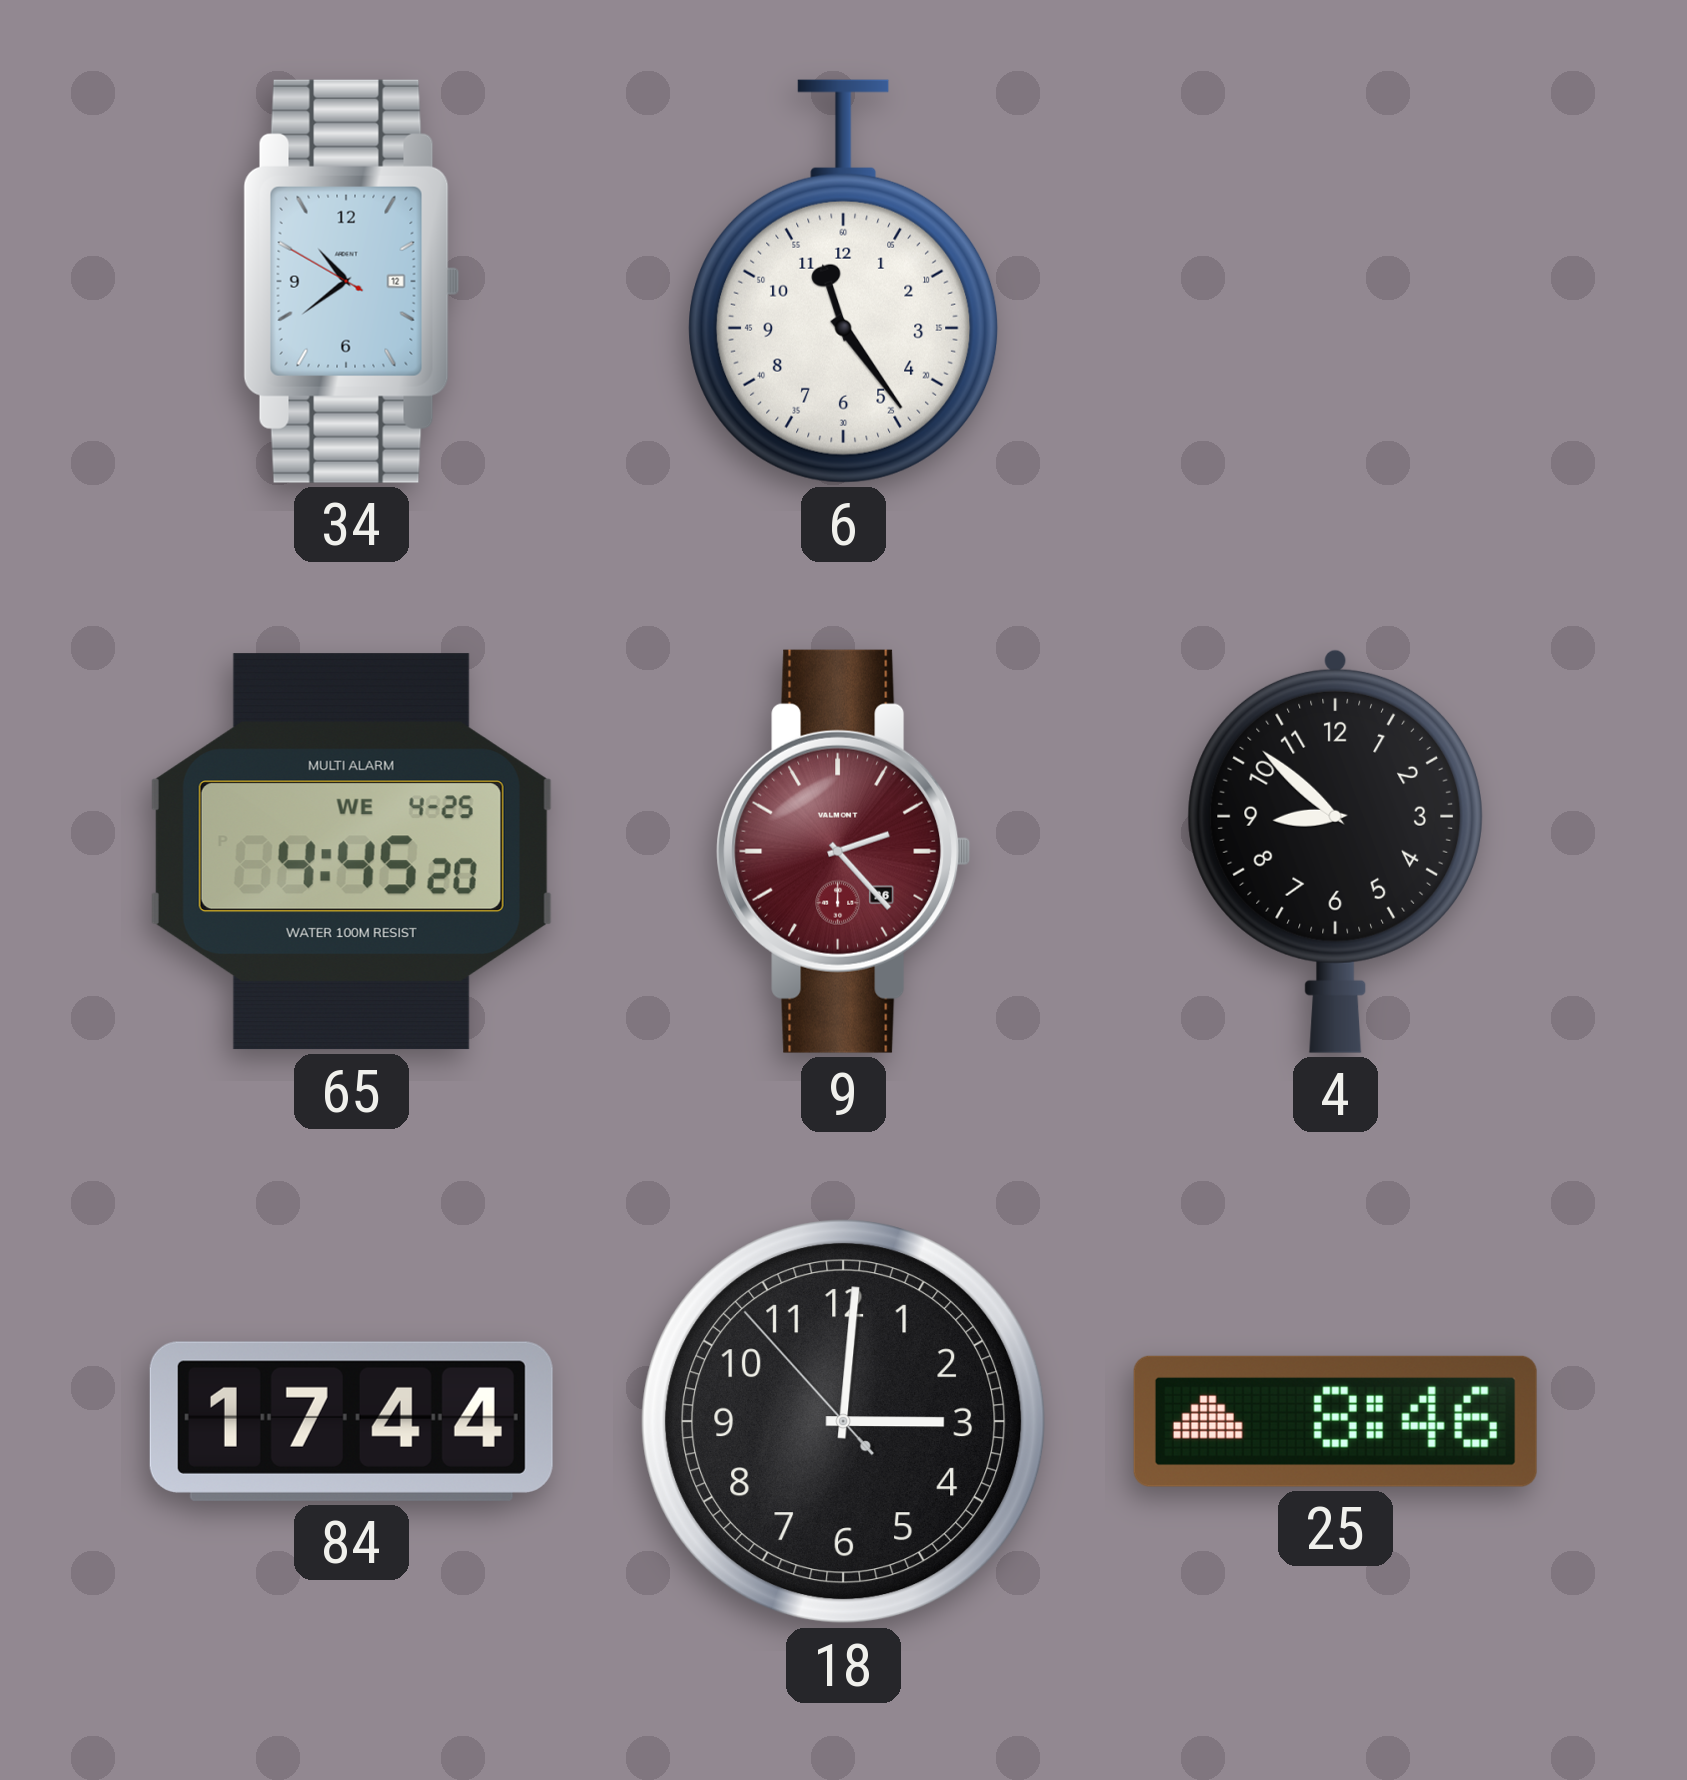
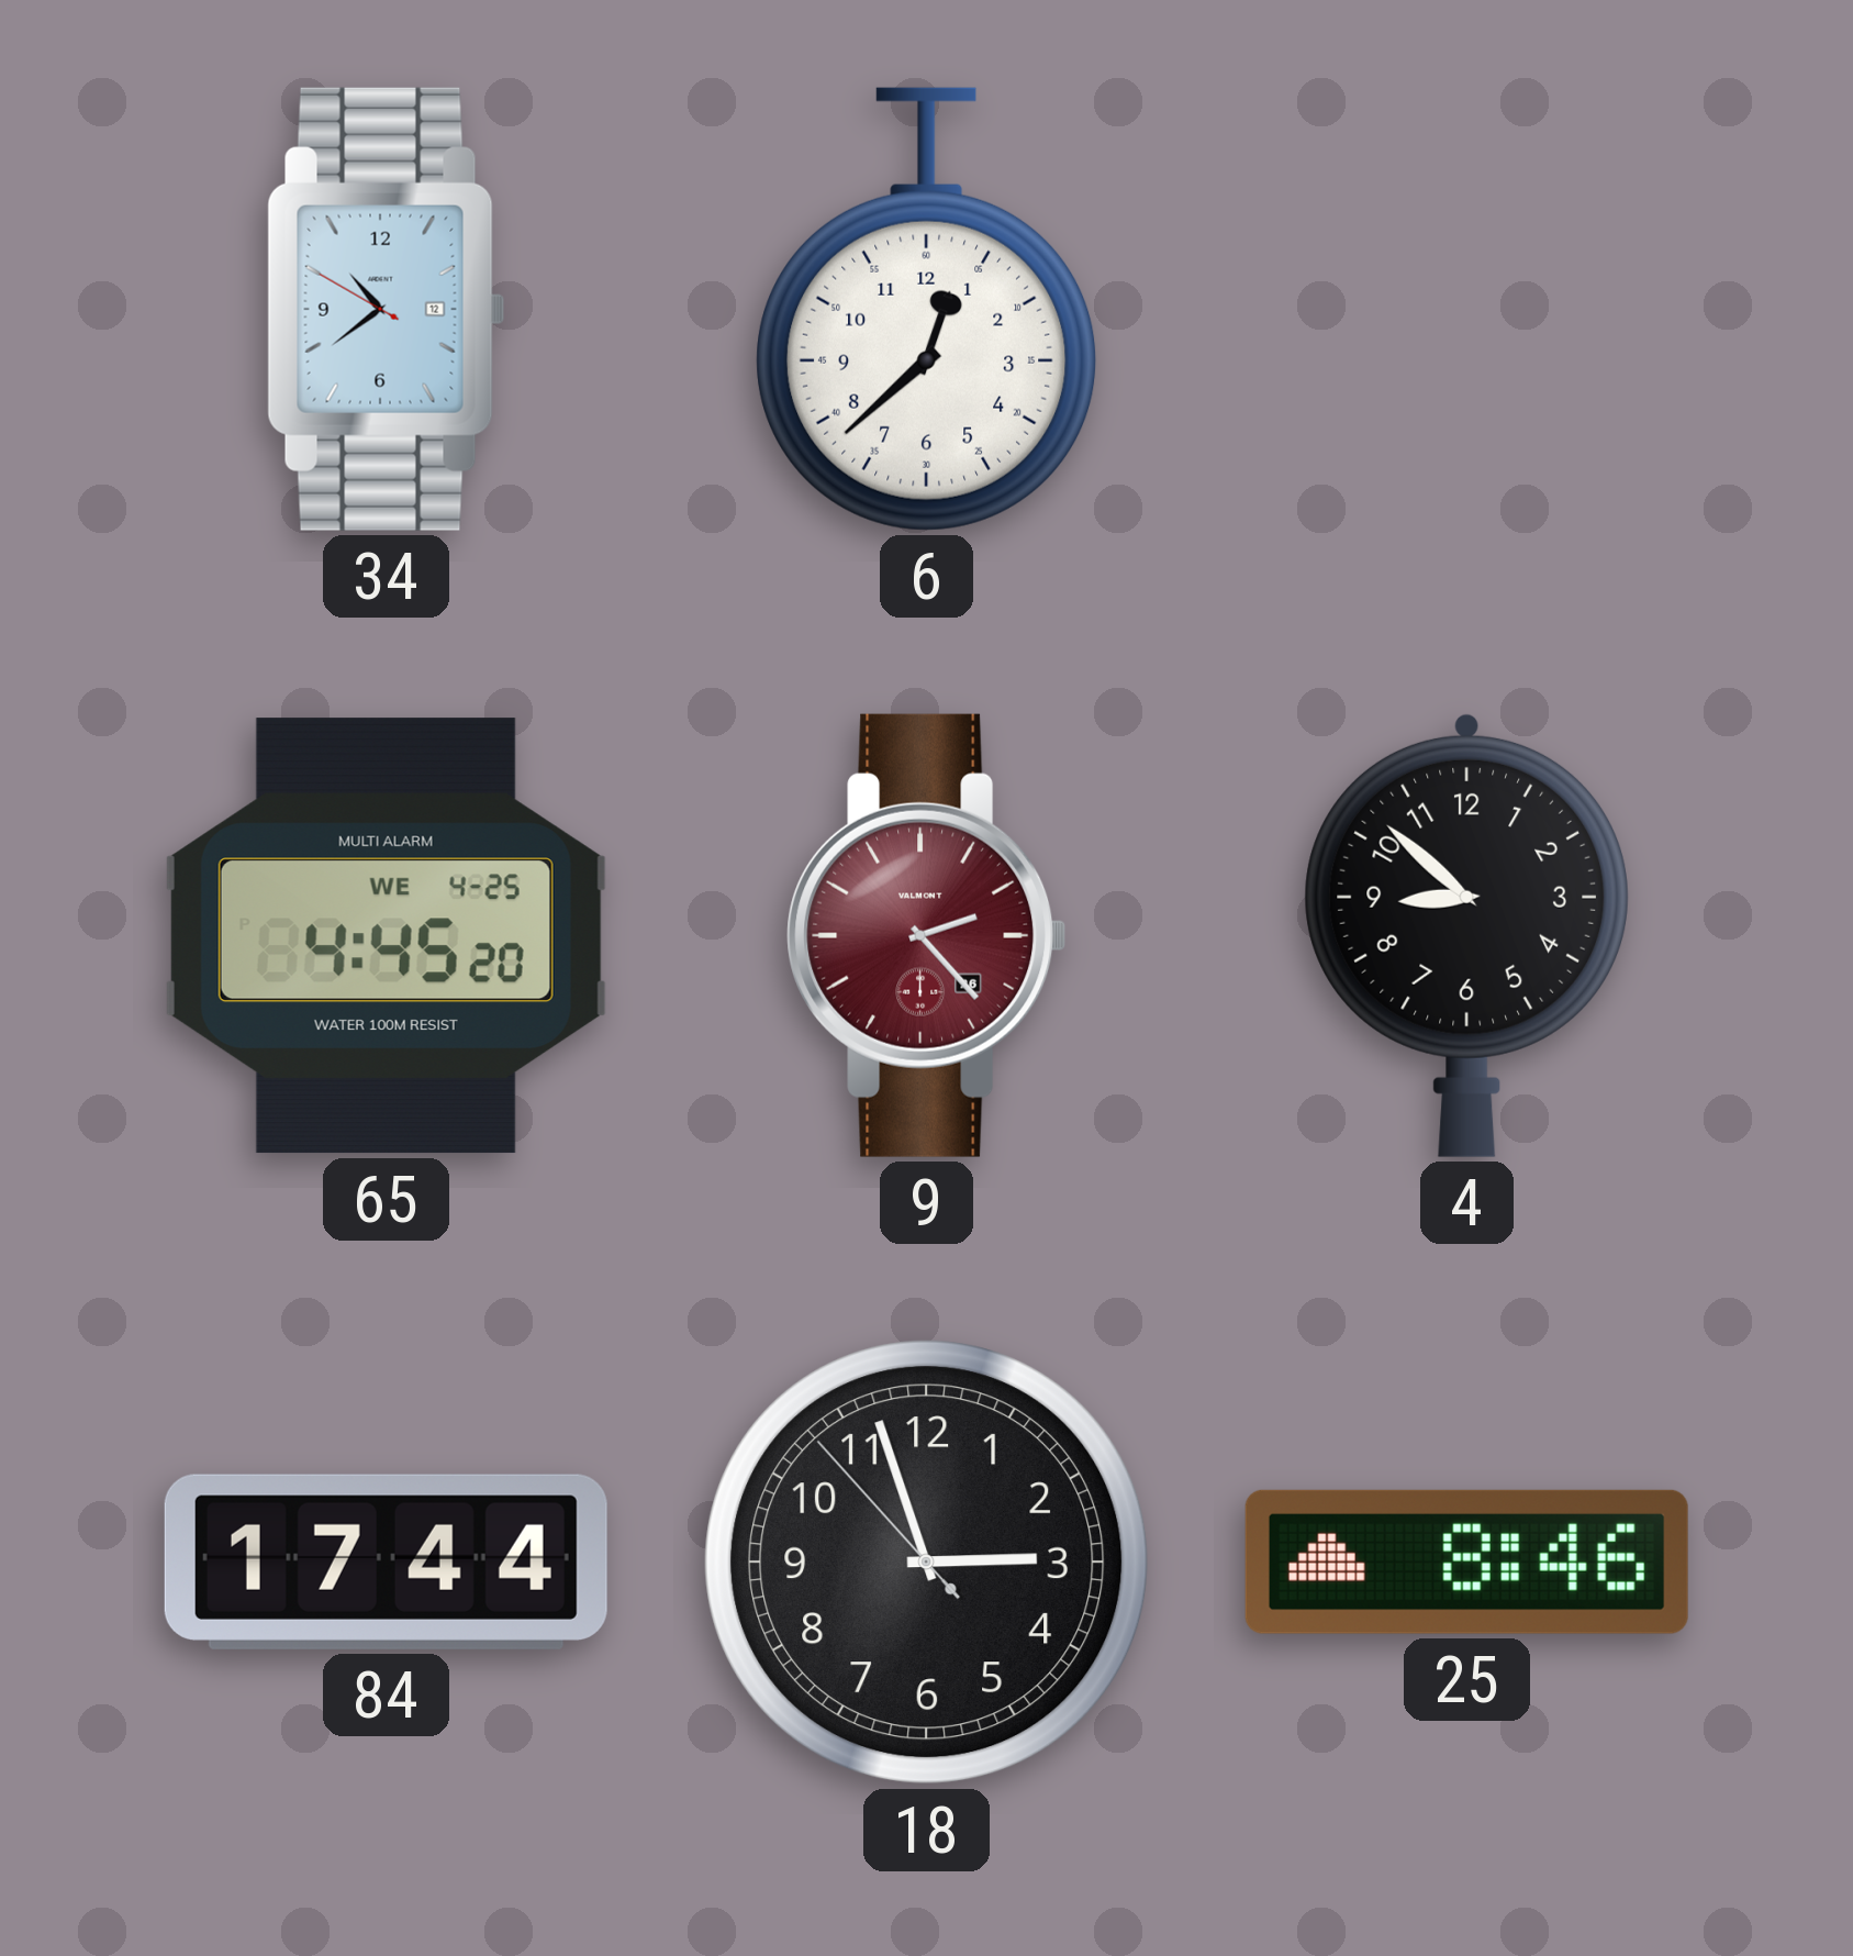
6: 11:24 -> 12:38
18: 3:00 -> 2:56
